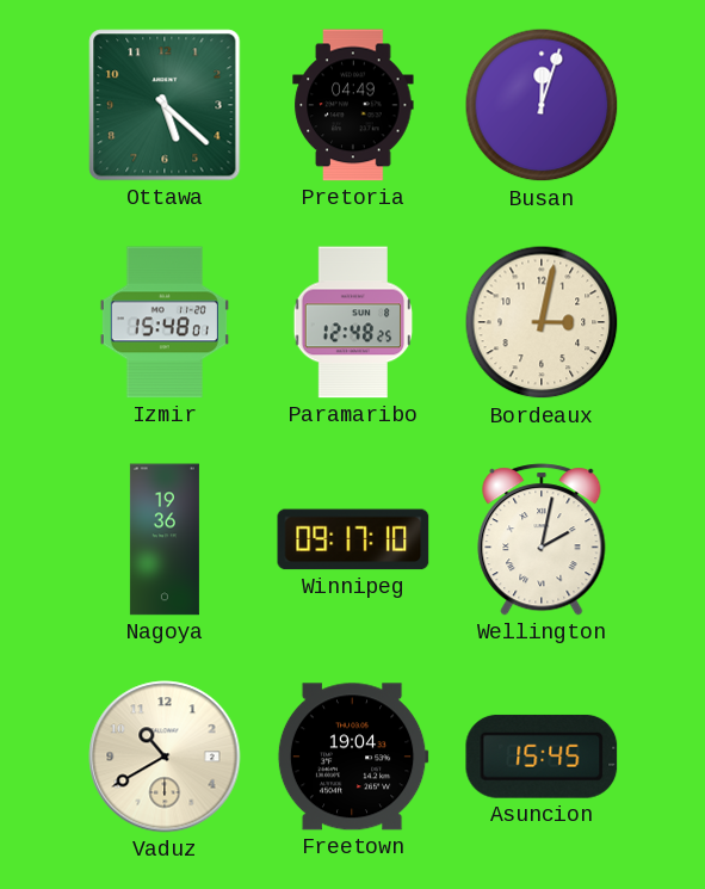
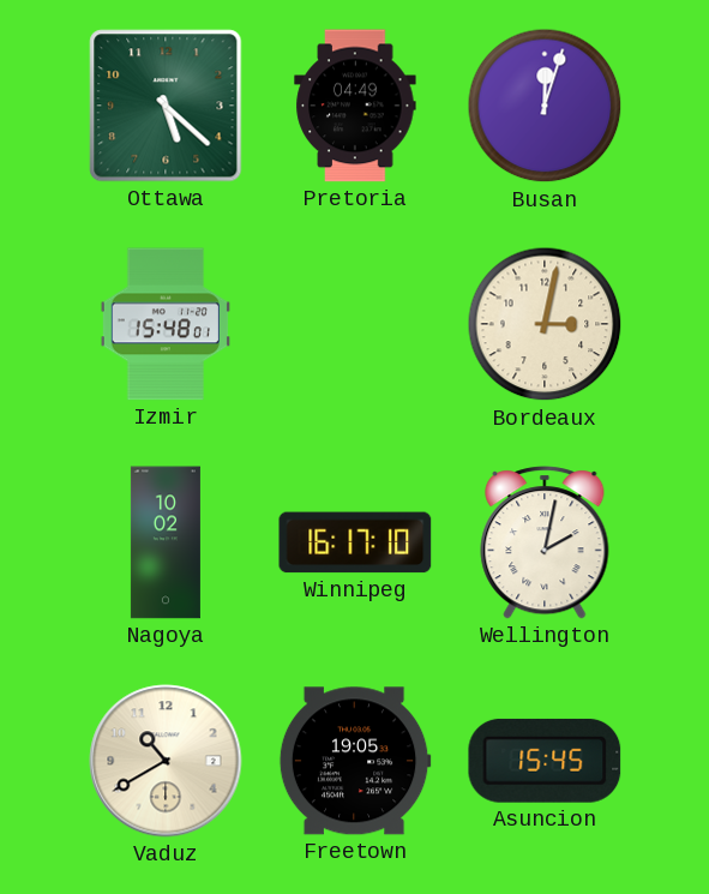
Paramaribo: 12:48 -> none
Nagoya: 19:36 -> 10:02
Winnipeg: 09:17 -> 16:17
Freetown: 19:04 -> 19:05
